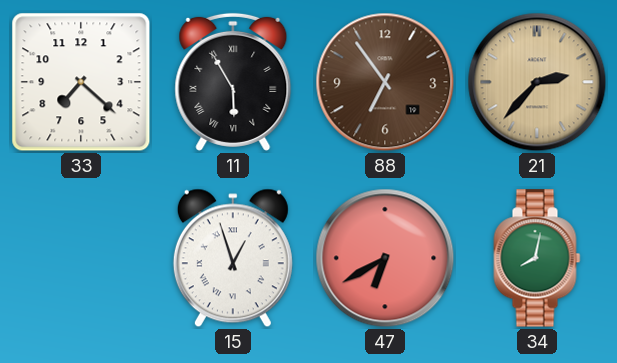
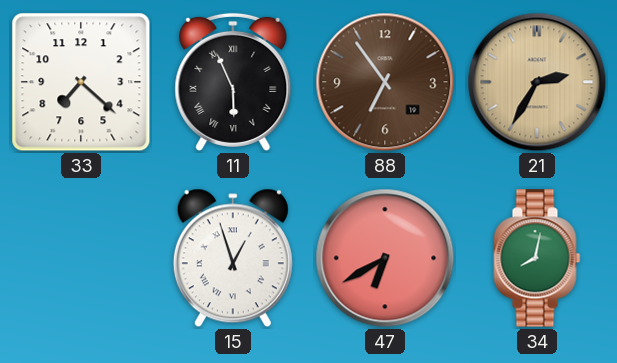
11: 5:55 -> 5:56
21: 2:37 -> 2:35
